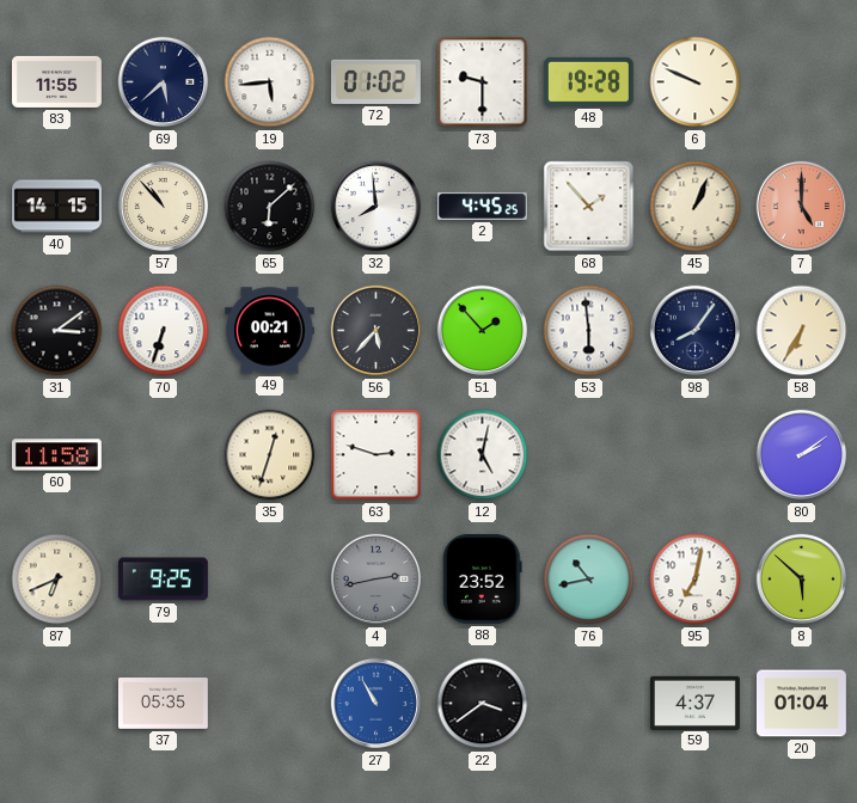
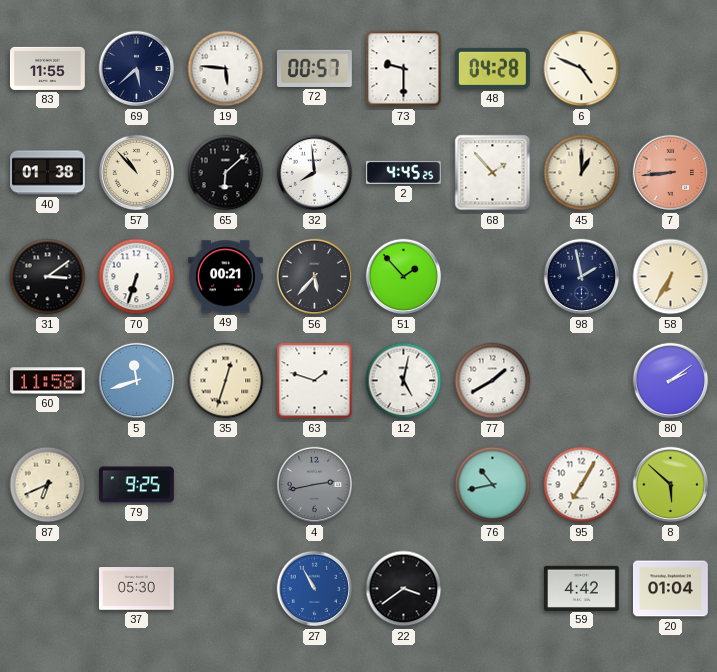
19: 5:44 -> 5:46
72: 01:02 -> 00:57
48: 19:28 -> 04:28
6: 9:49 -> 4:49
40: 14:15 -> 01:38
45: 1:04 -> 1:00
7: 5:00 -> 8:44
53: 5:59 -> none
98: 8:06 -> 1:58
5: none -> 11:42
63: 2:48 -> 1:48
77: none -> 1:40
88: 23:52 -> none
95: 7:02 -> 7:05
37: 05:35 -> 05:30
59: 4:37 -> 4:42
